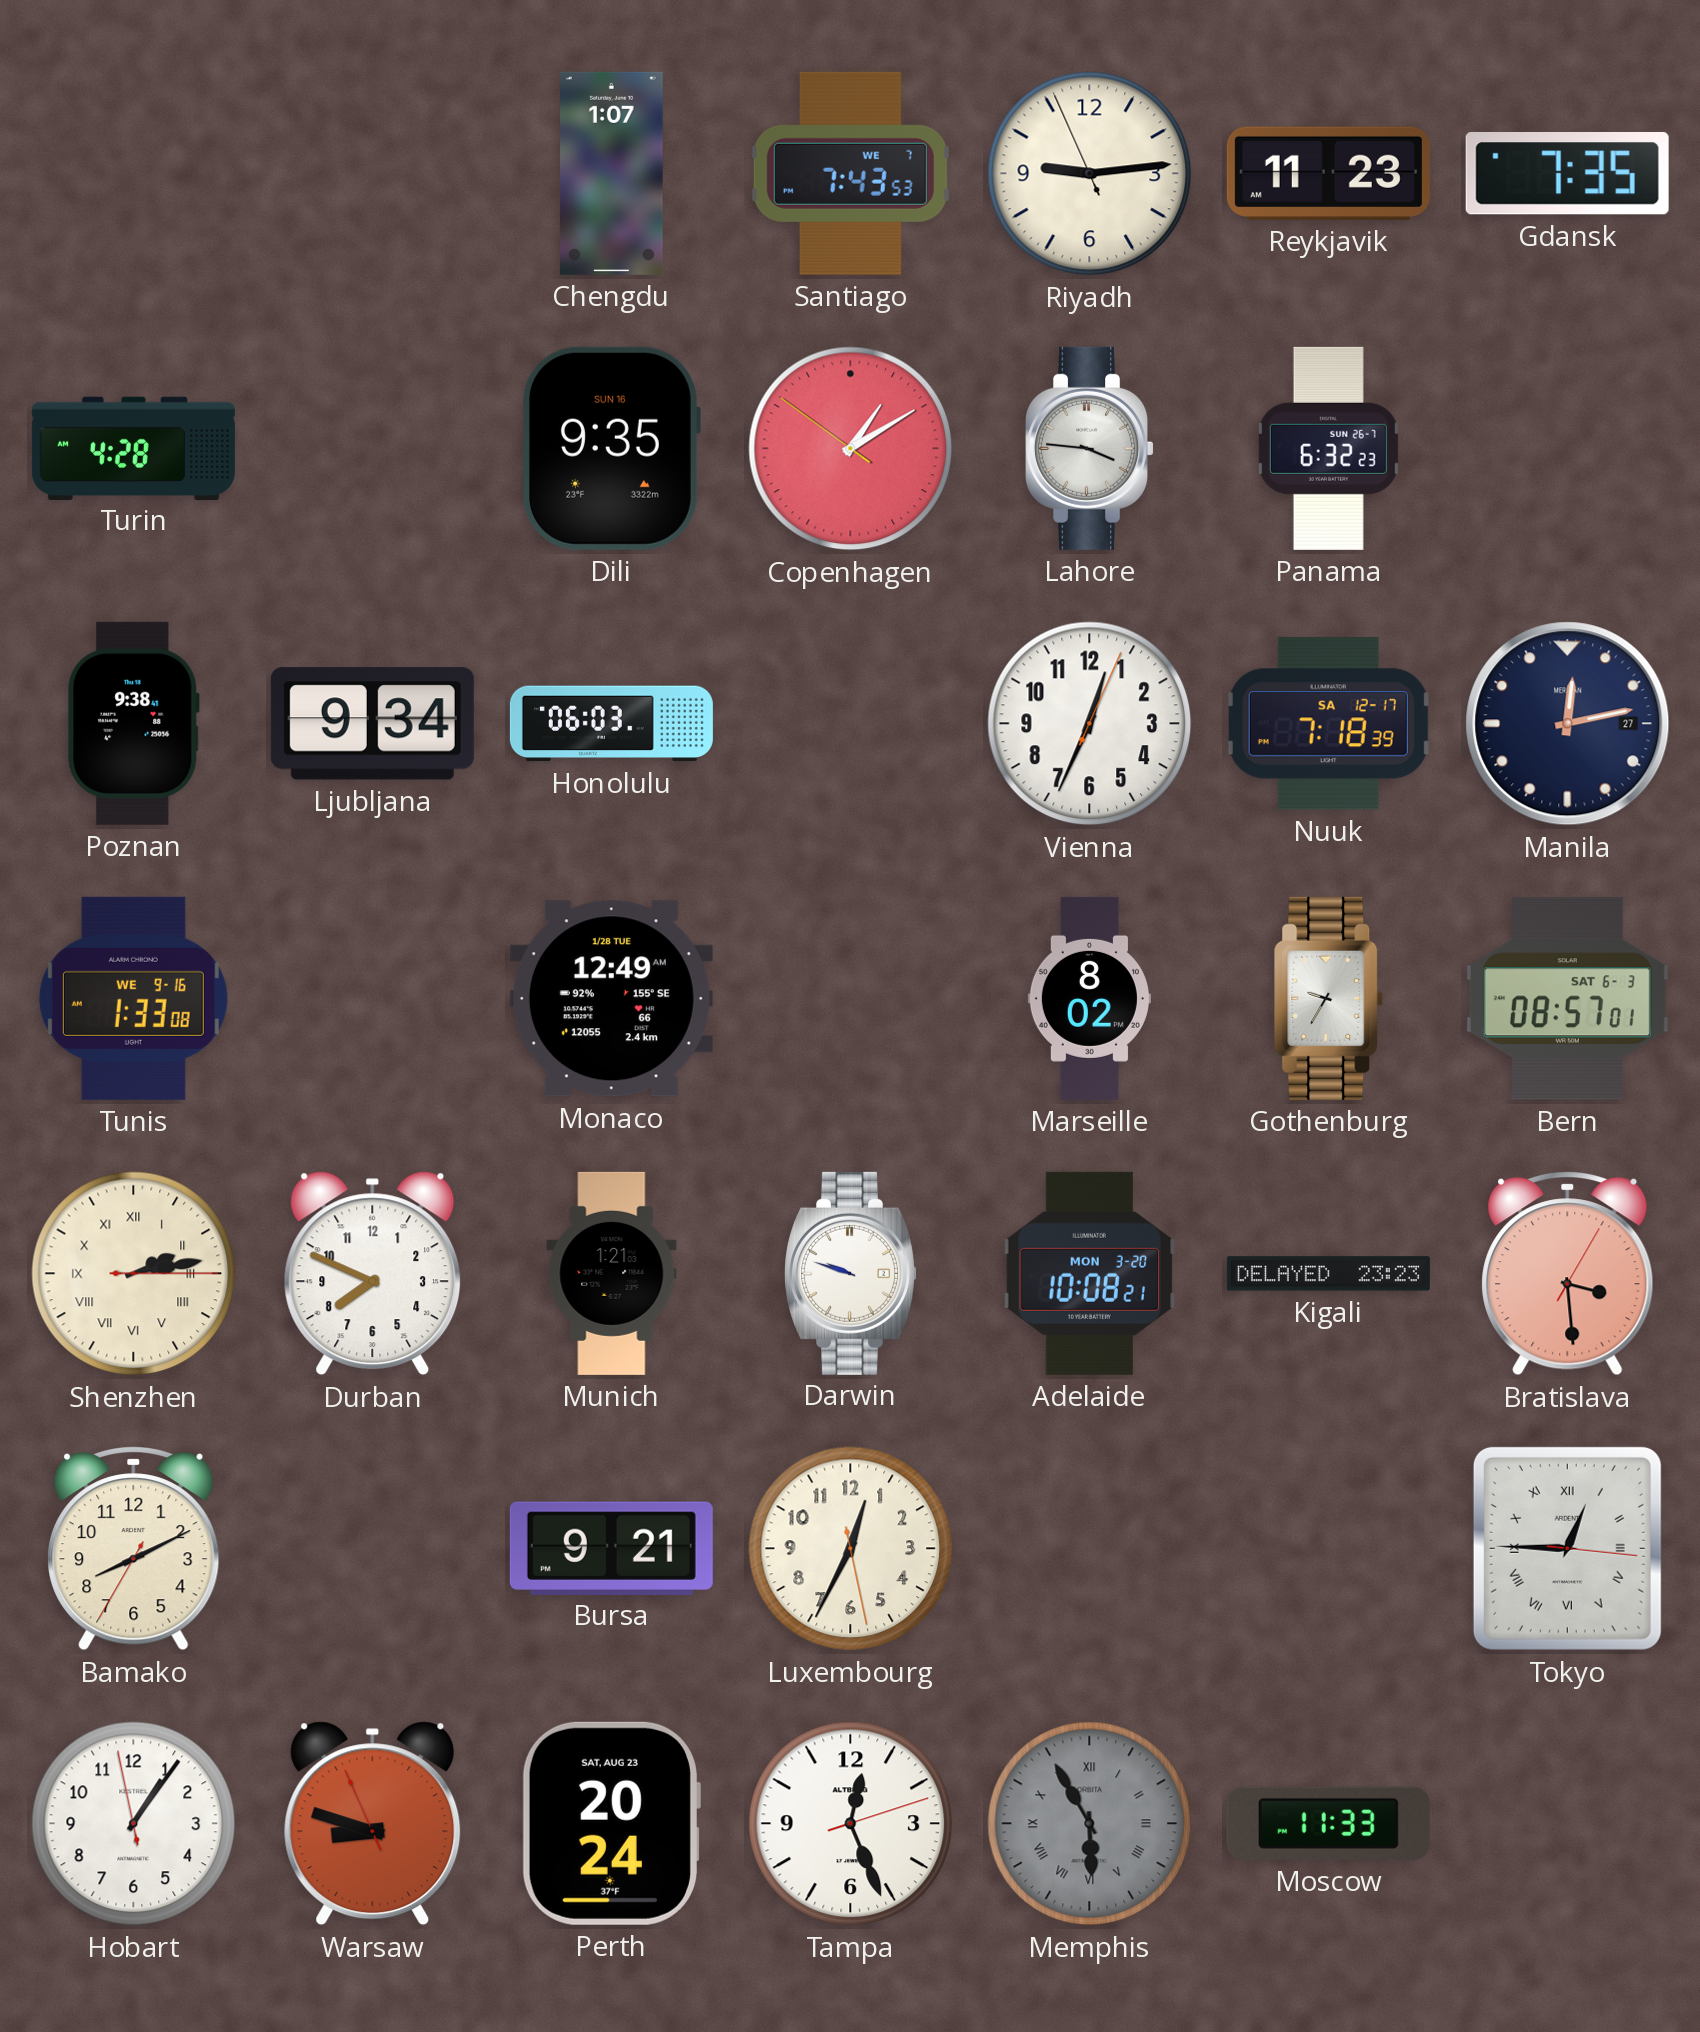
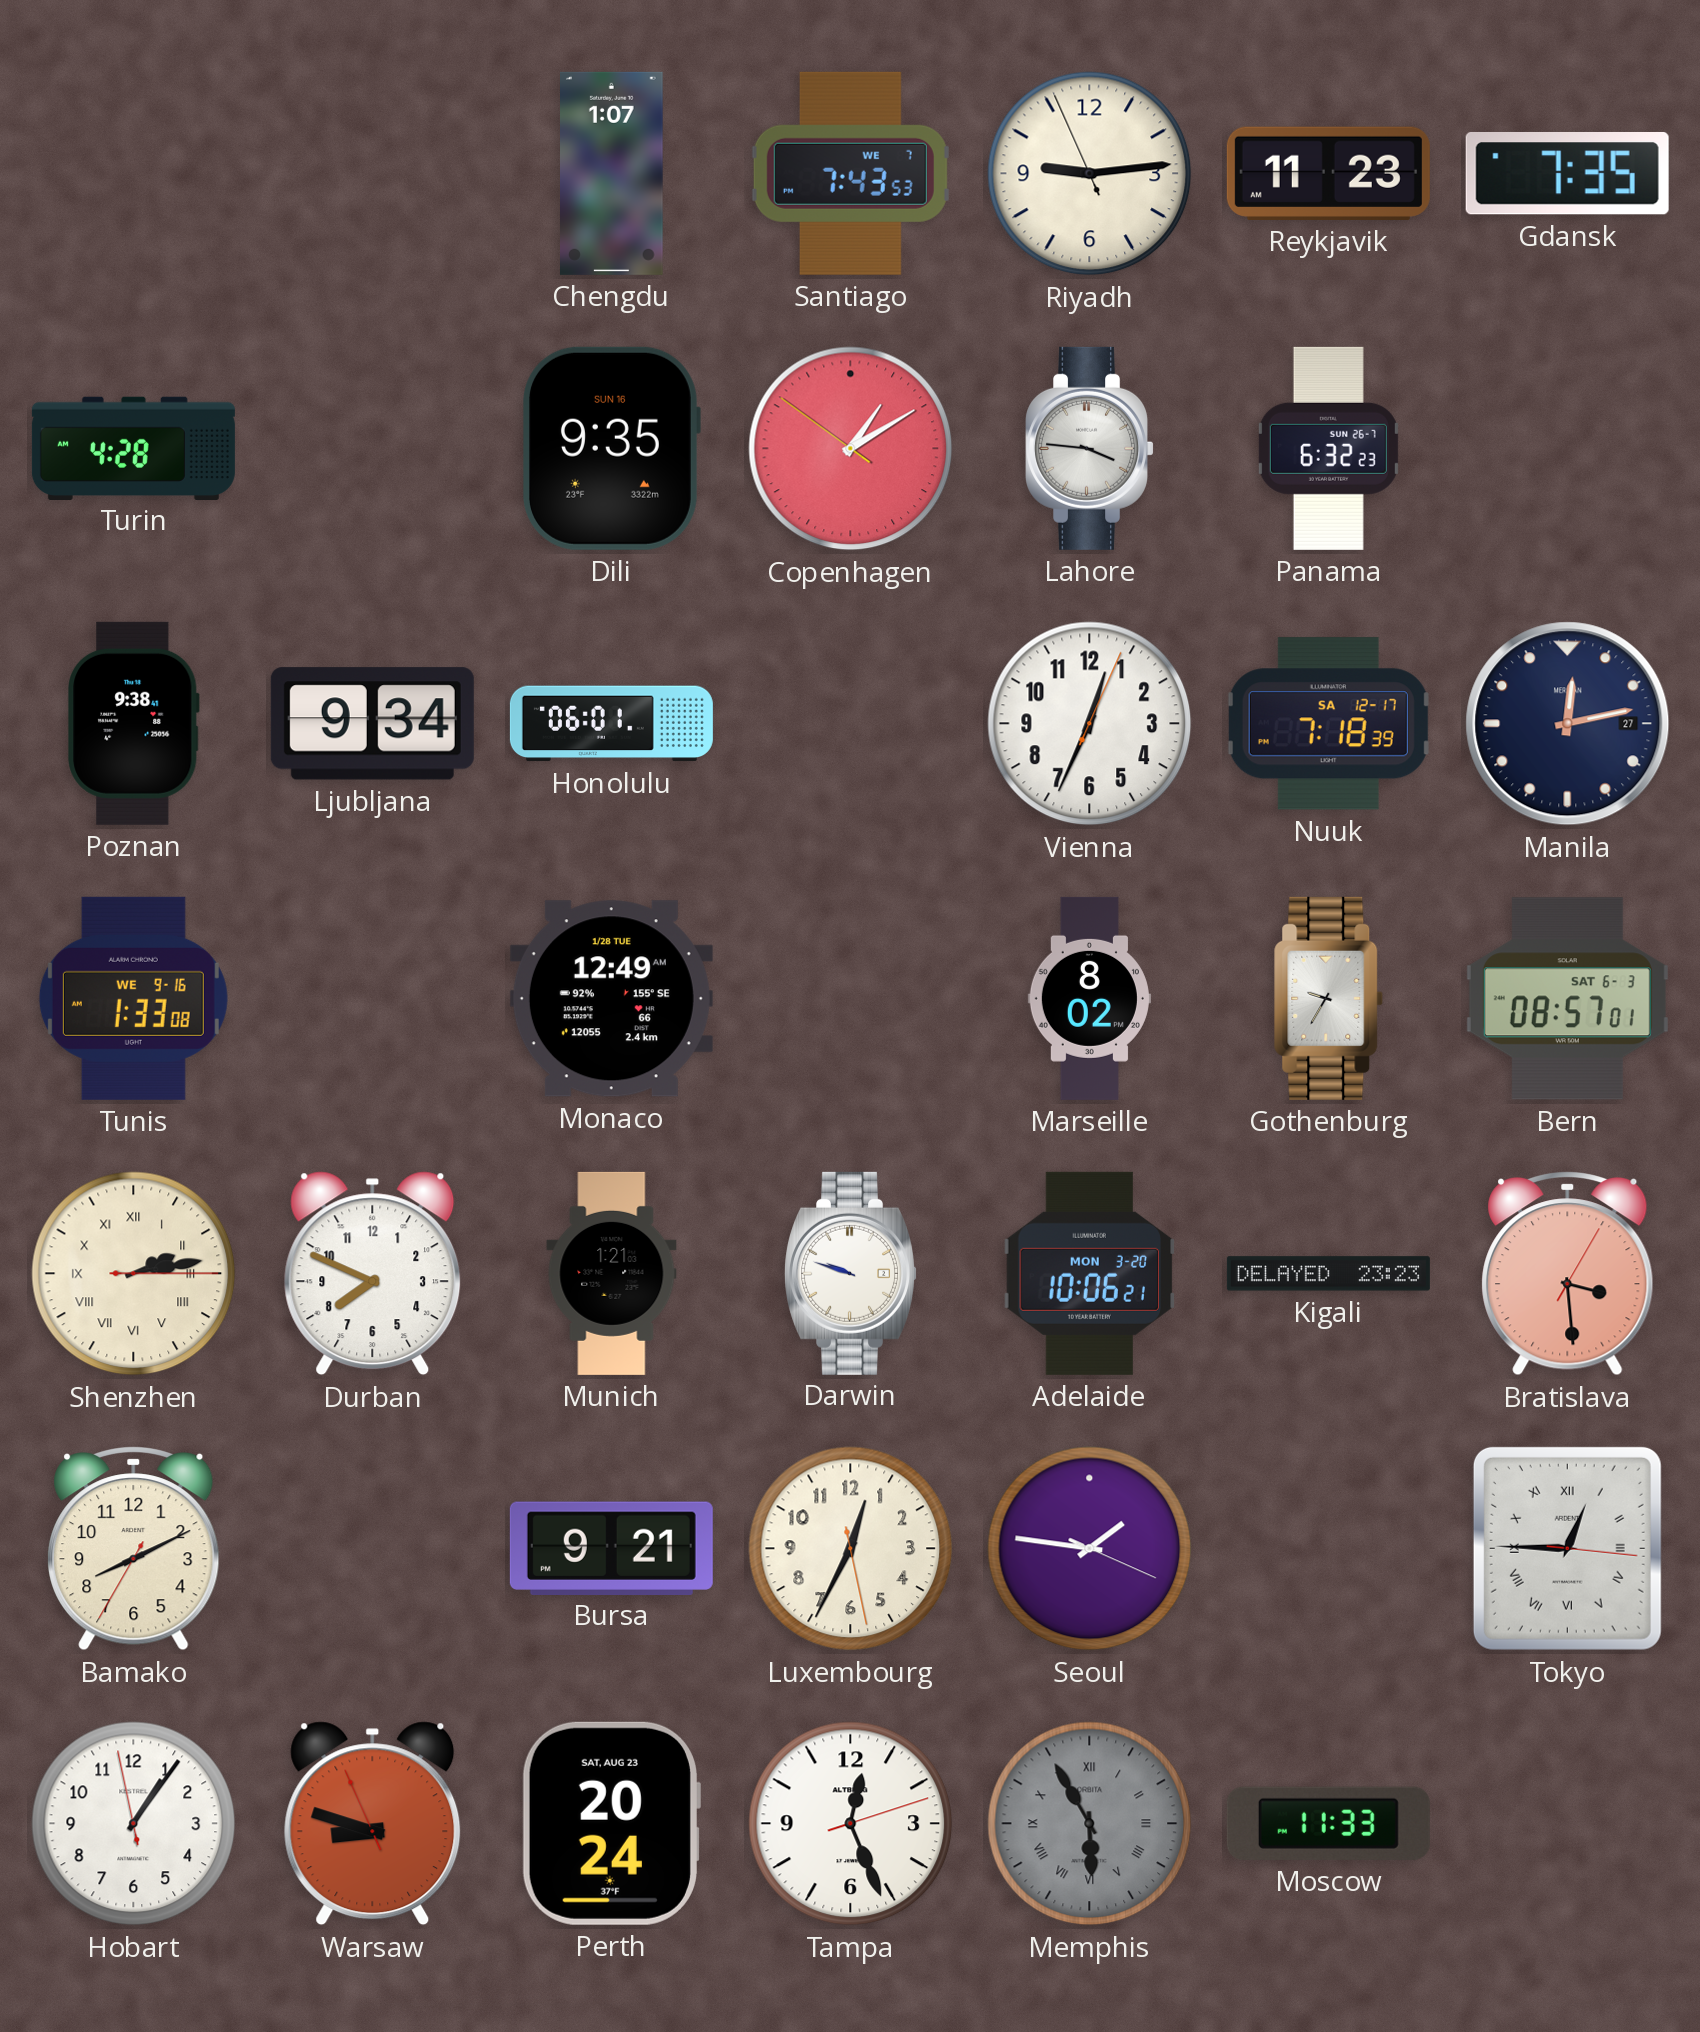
Honolulu: 06:03 -> 06:01
Adelaide: 10:08 -> 10:06
Seoul: none -> 1:46
